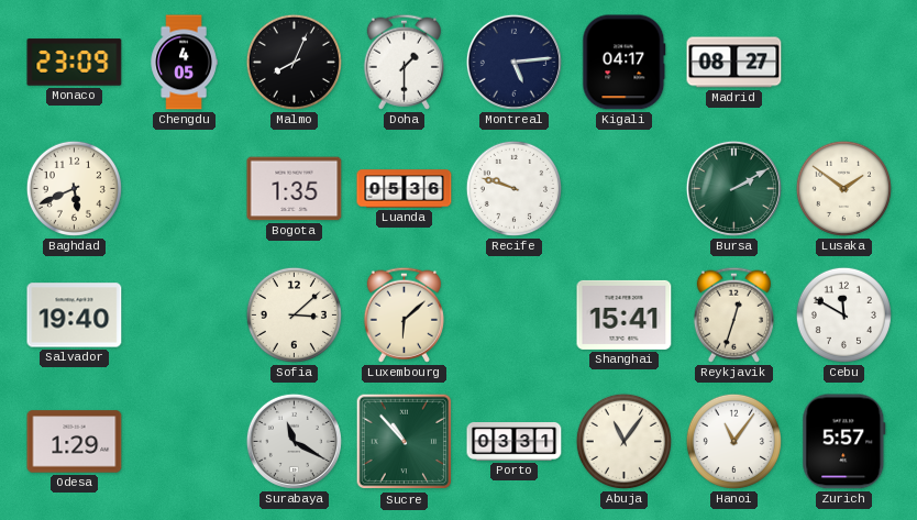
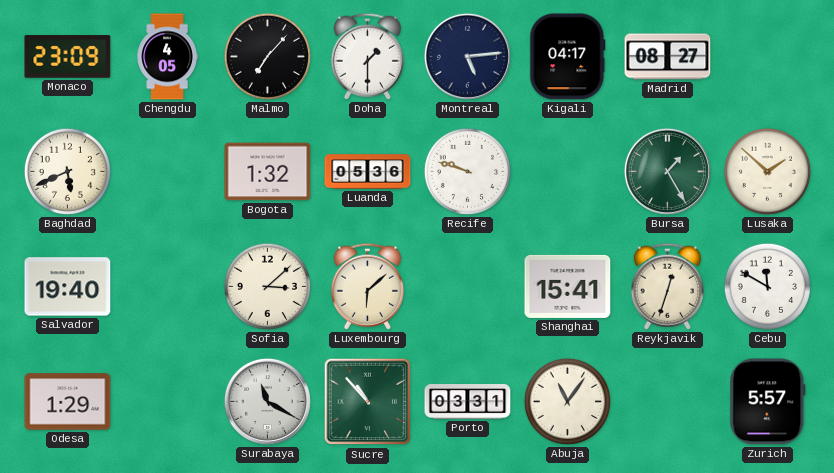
Malmo: 8:04 -> 7:07
Bogota: 1:35 -> 1:32
Bursa: 2:10 -> 1:25
Lusaka: 1:51 -> 1:52
Hanoi: 11:06 -> none
